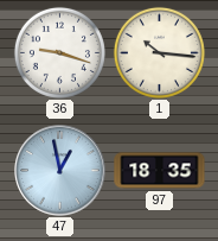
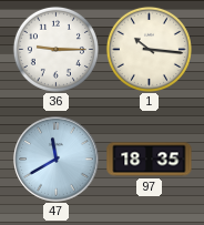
36: 9:18 -> 9:15
47: 12:58 -> 11:40
